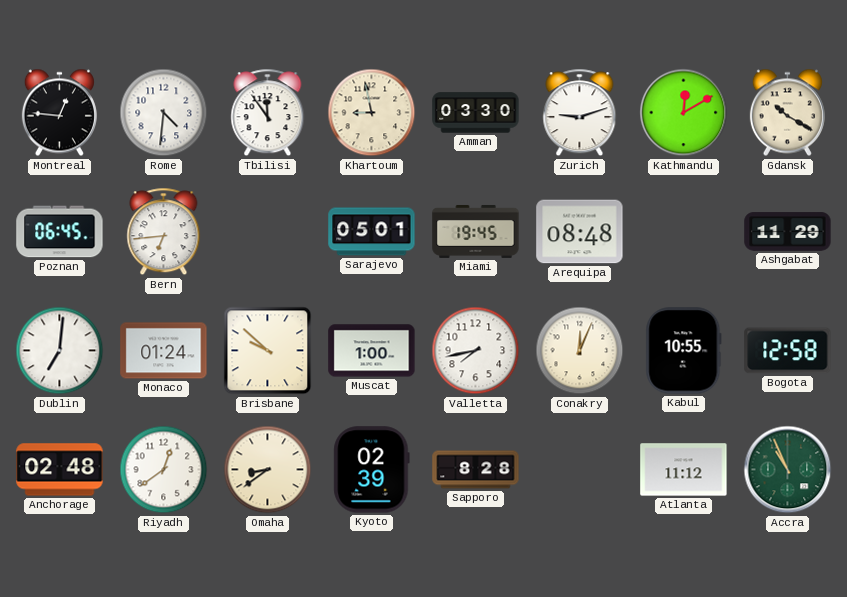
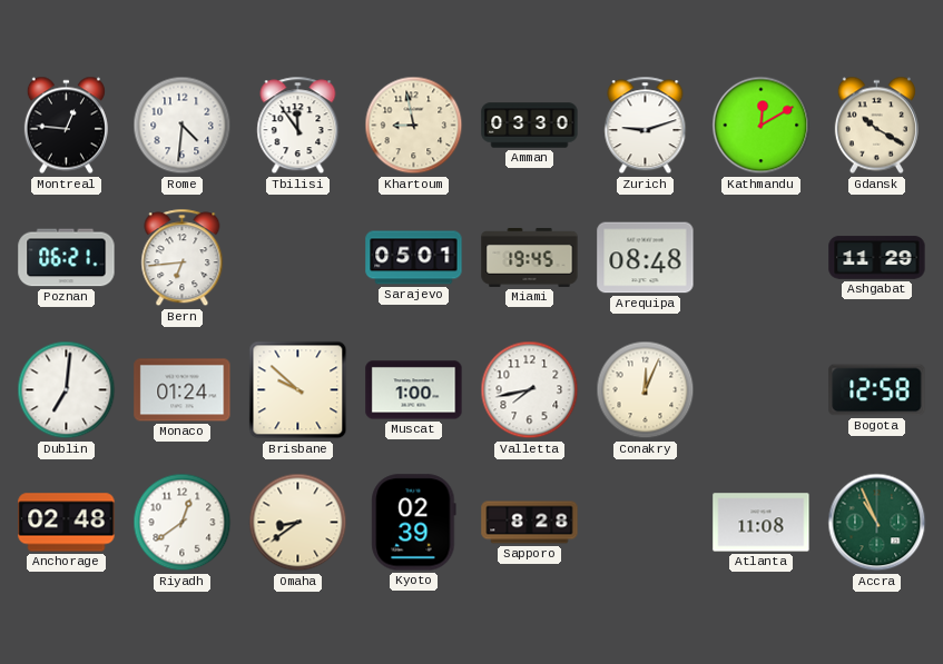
Poznan: 06:45 -> 06:21
Kabul: 10:55 -> none
Atlanta: 11:12 -> 11:08
